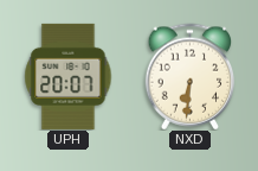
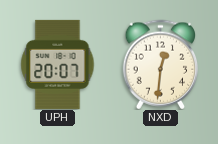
NXD: 6:31 -> 12:31
